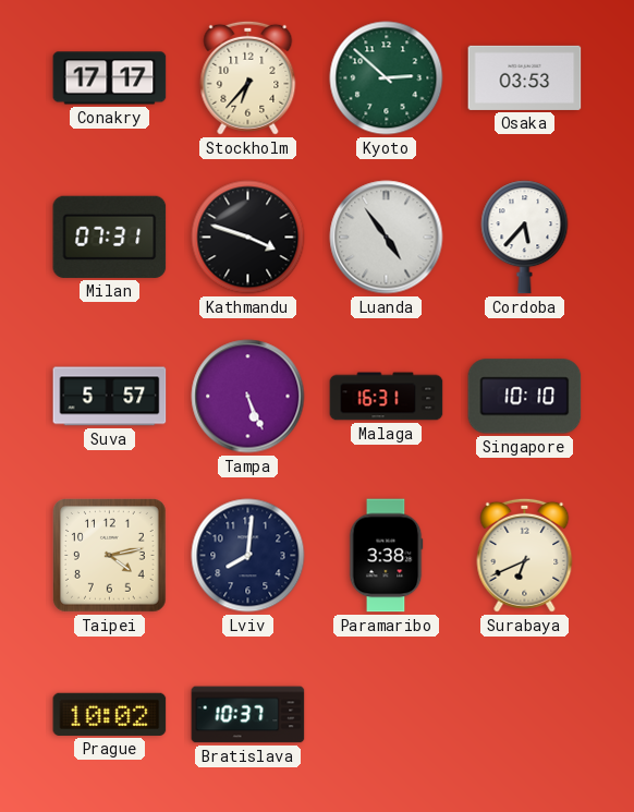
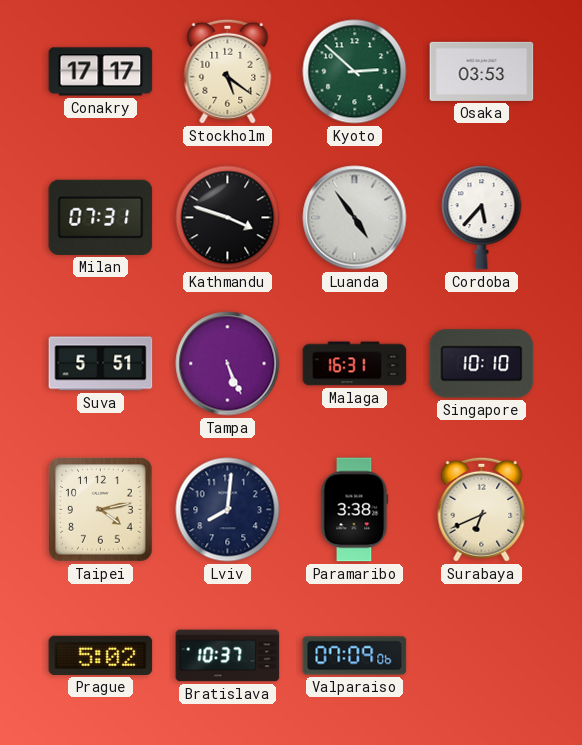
Stockholm: 6:37 -> 5:21
Suva: 5:57 -> 5:51
Prague: 10:02 -> 5:02
Valparaiso: none -> 07:09
